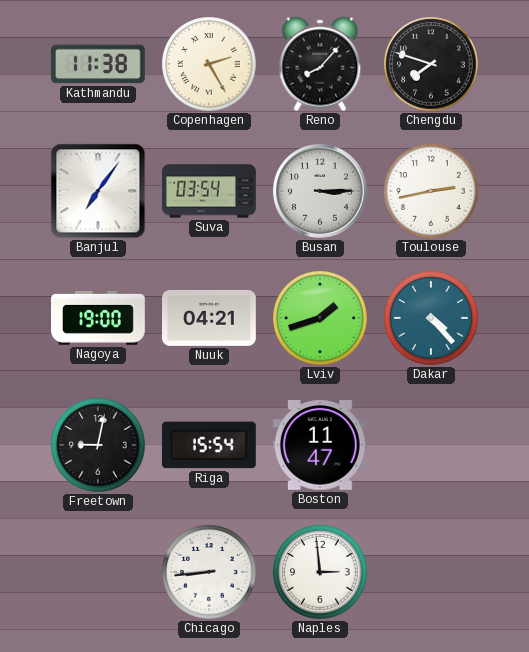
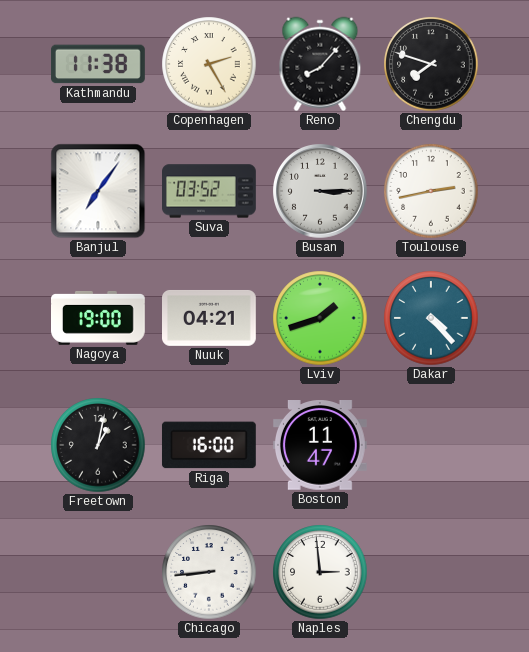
Suva: 03:54 -> 03:52
Freetown: 9:02 -> 1:02
Riga: 15:54 -> 16:00
